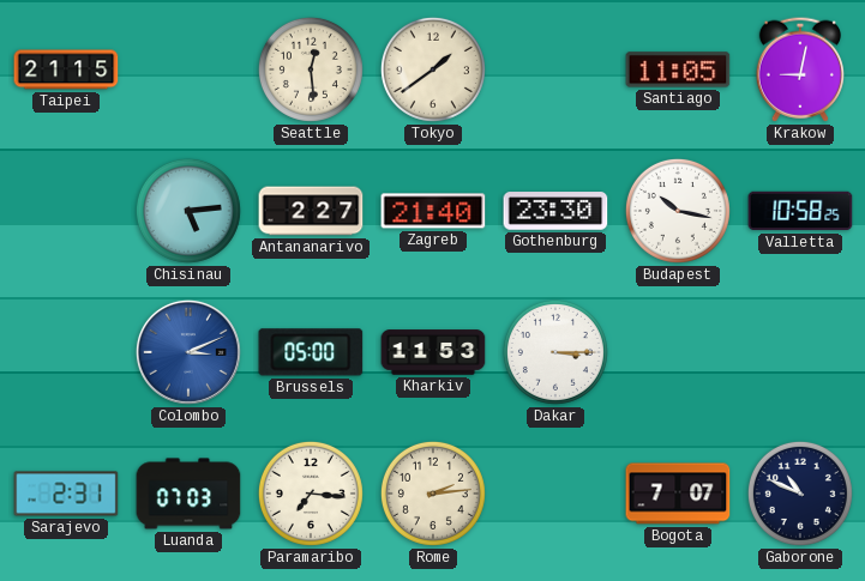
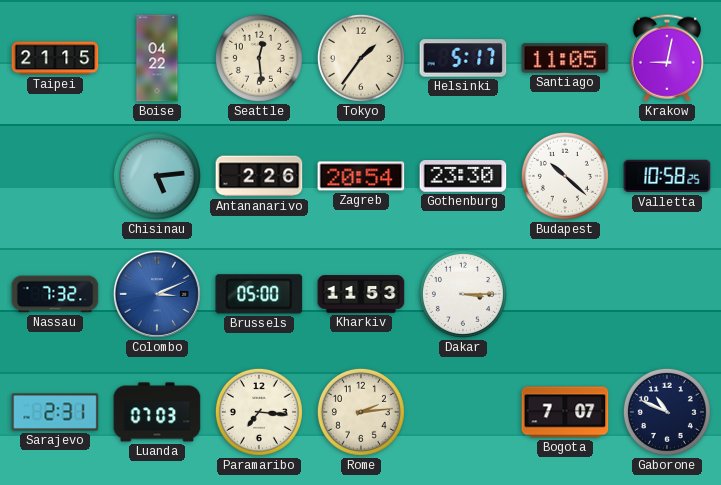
Boise: none -> 04:22
Tokyo: 1:39 -> 1:36
Helsinki: none -> 5:17
Antananarivo: 2:27 -> 2:26
Zagreb: 21:40 -> 20:54
Budapest: 10:17 -> 10:22
Nassau: none -> 7:32
